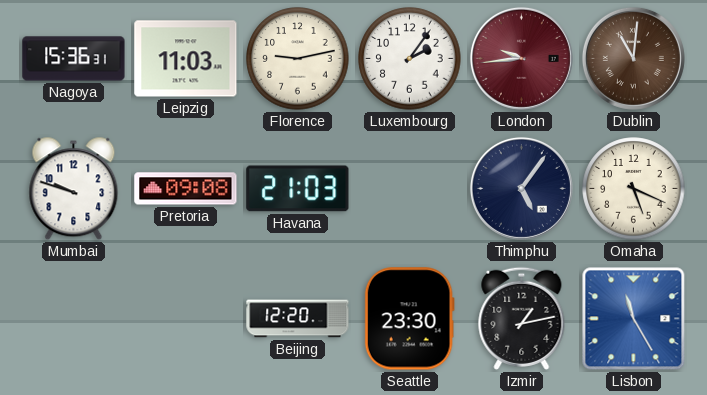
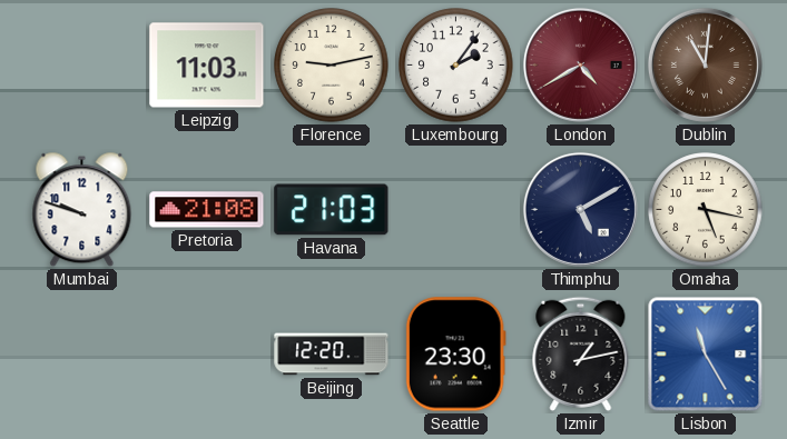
Nagoya: 15:36 -> none
London: 9:44 -> 4:40
Pretoria: 09:08 -> 21:08
Thimphu: 5:06 -> 5:10
Omaha: 5:19 -> 5:17
